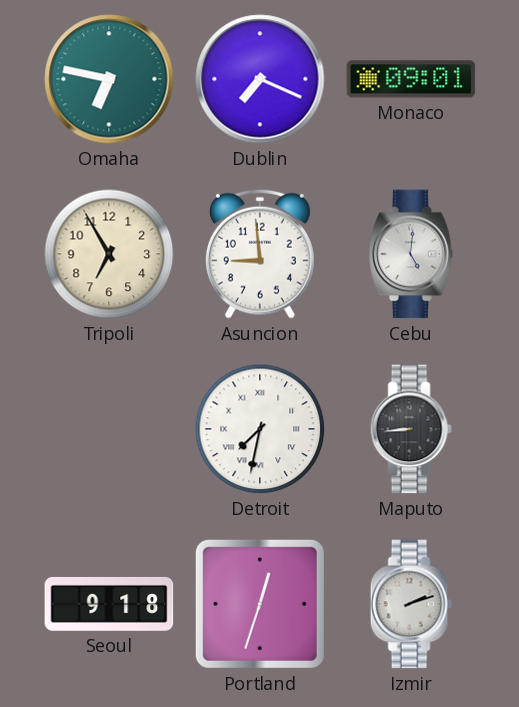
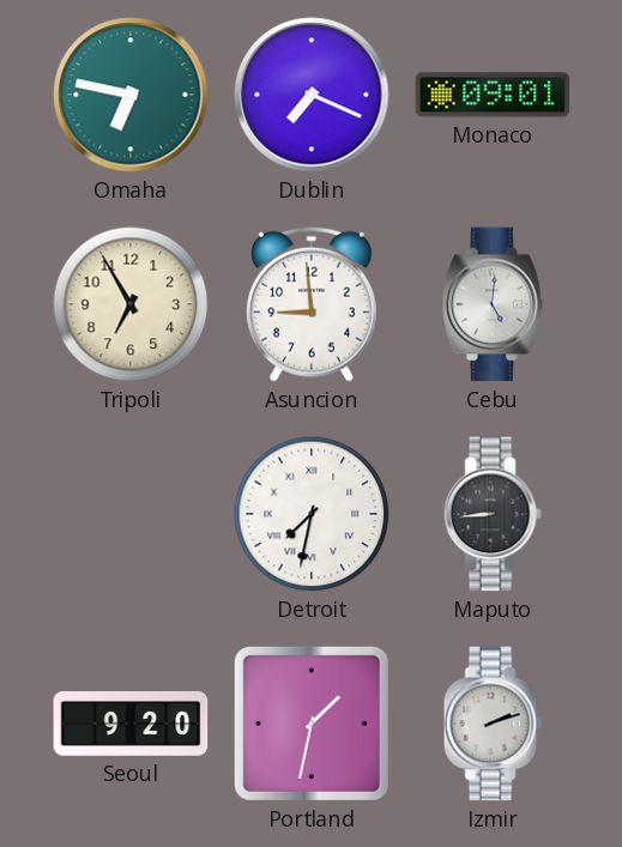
Seoul: 9:18 -> 9:20
Portland: 12:33 -> 1:32
